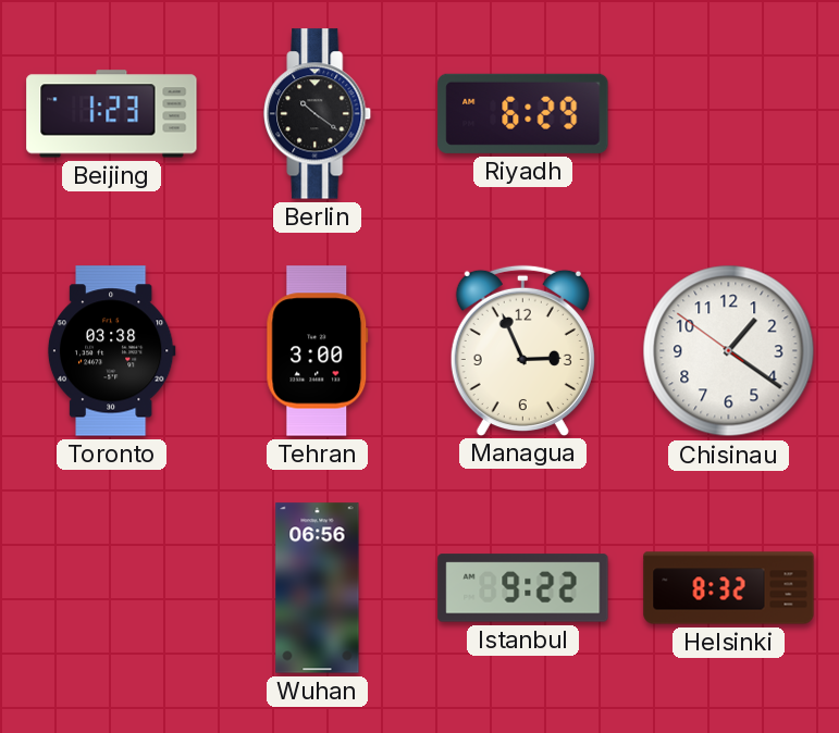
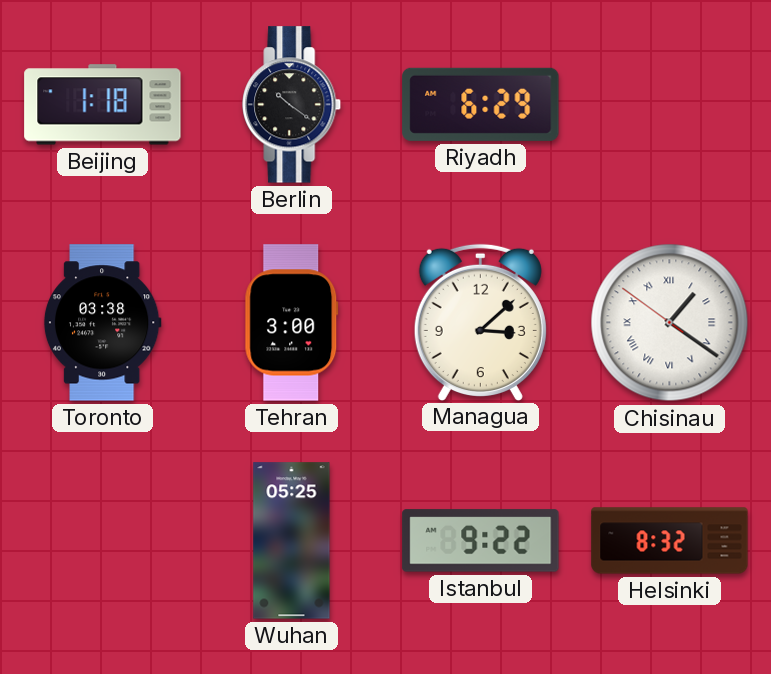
Beijing: 1:23 -> 1:18
Managua: 2:56 -> 3:08
Chisinau numerals: Arabic -> Roman
Wuhan: 06:56 -> 05:25
